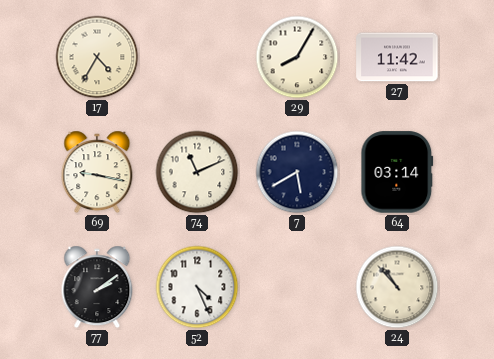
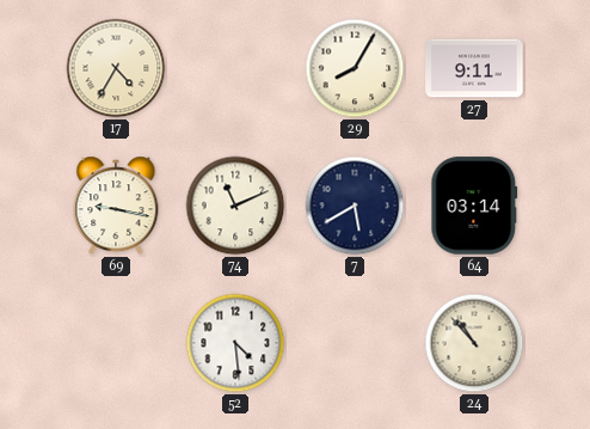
27: 11:42 -> 9:11
77: 2:09 -> none
52: 4:26 -> 4:29
